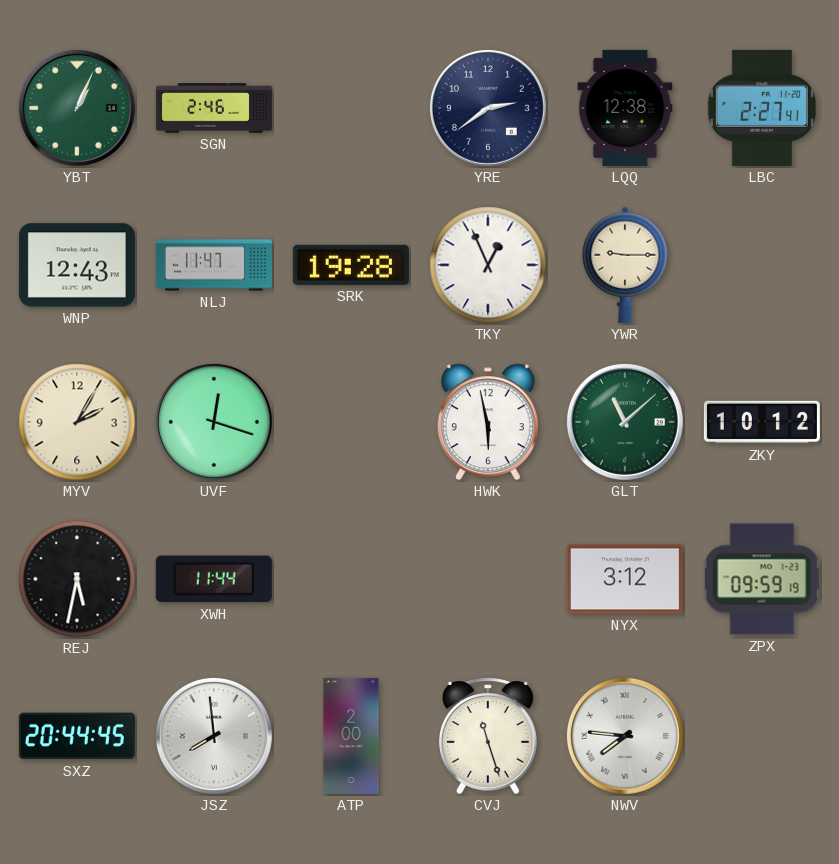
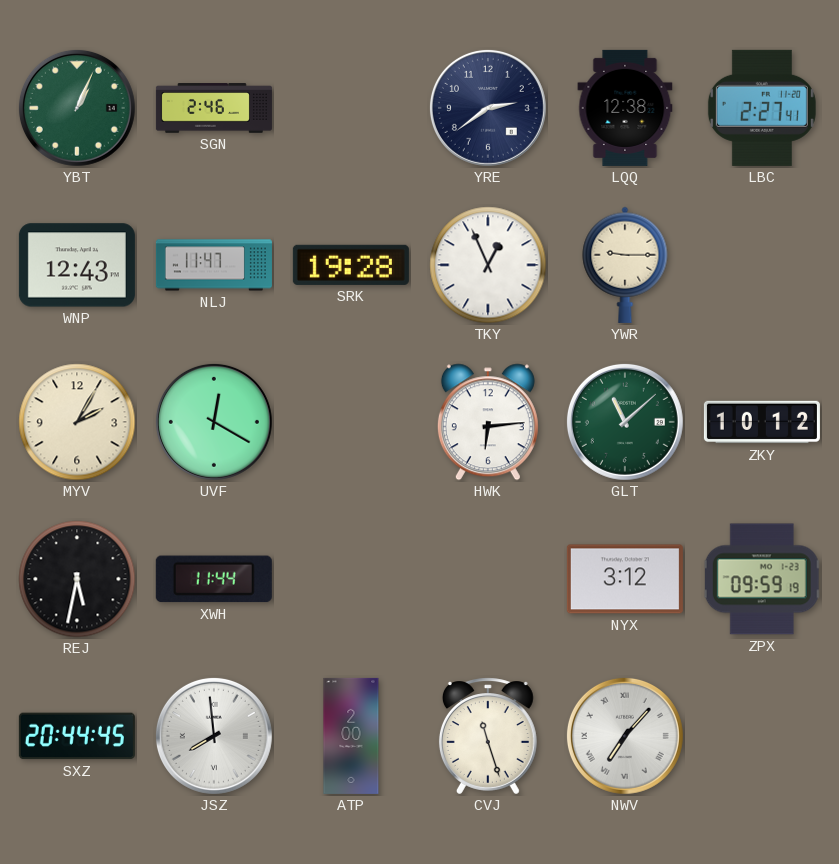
UVF: 12:18 -> 12:20
HWK: 5:58 -> 6:14
NWV: 7:46 -> 7:07
